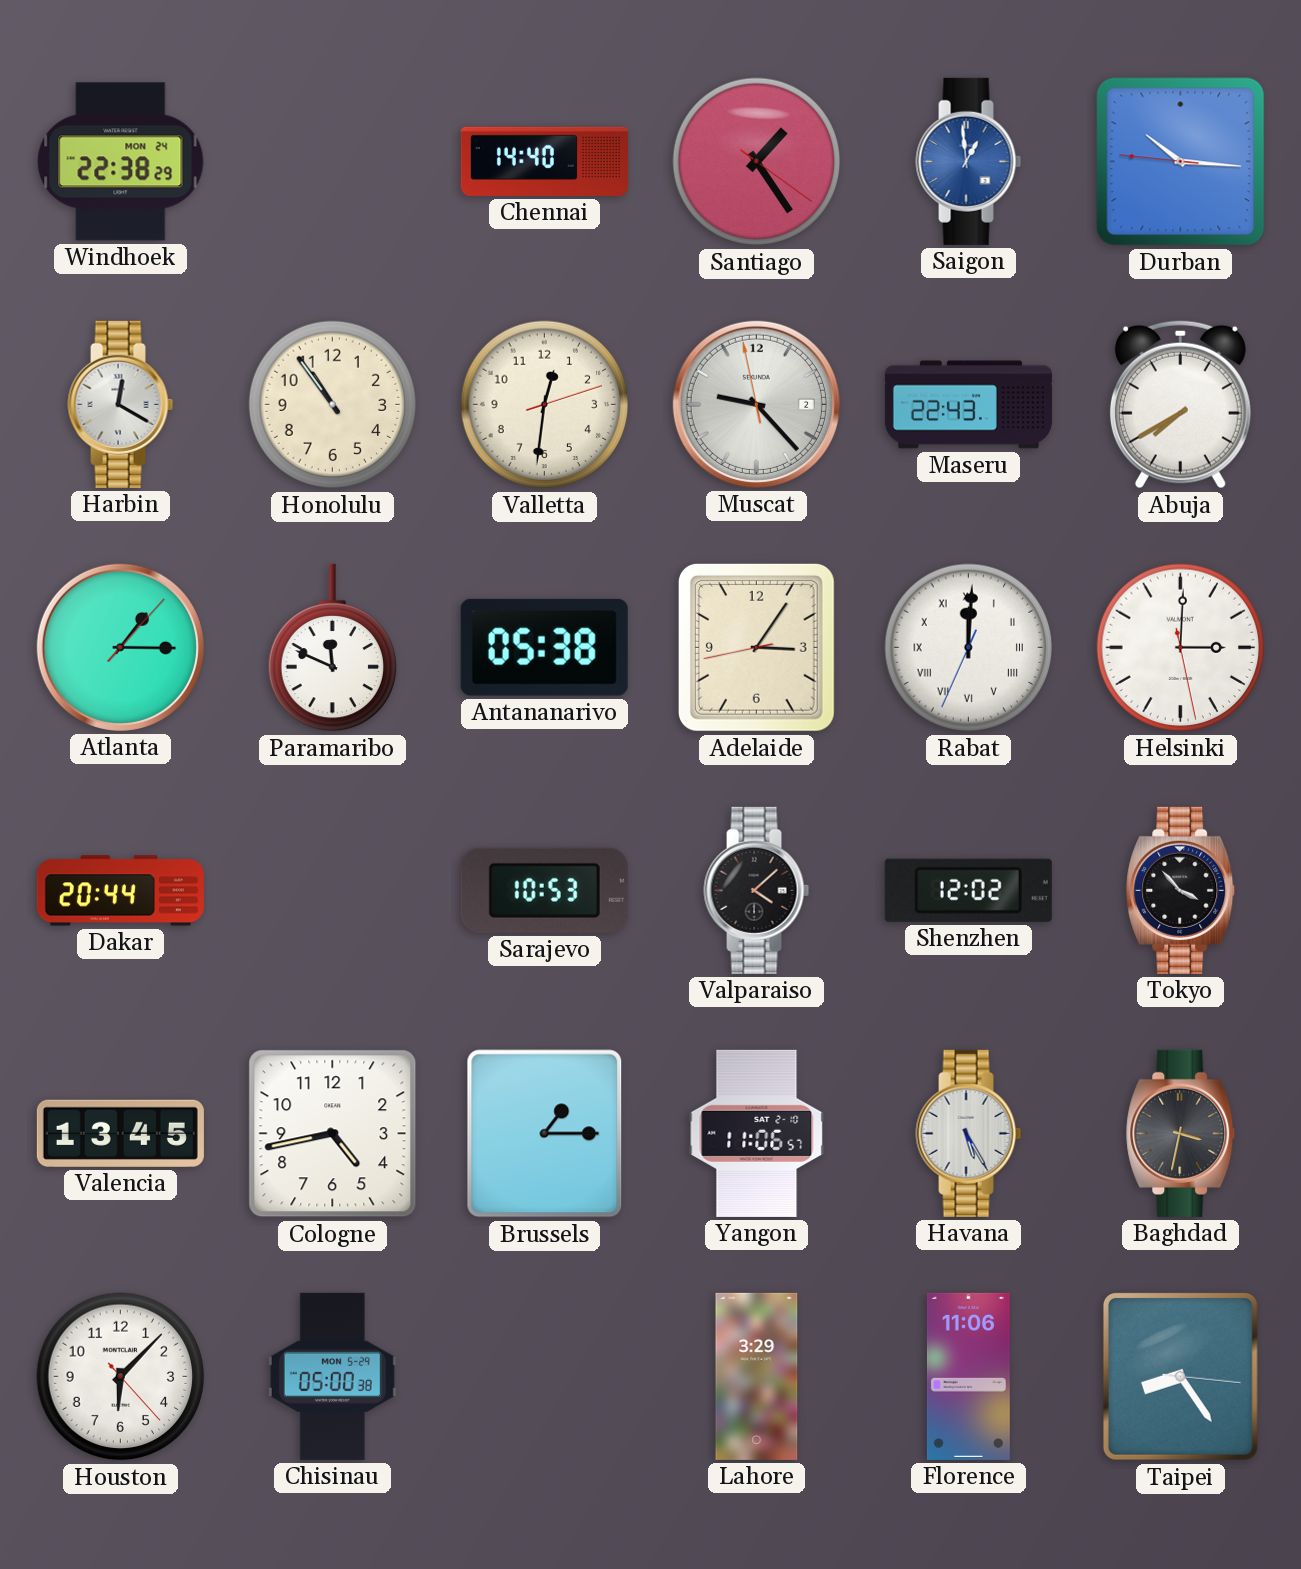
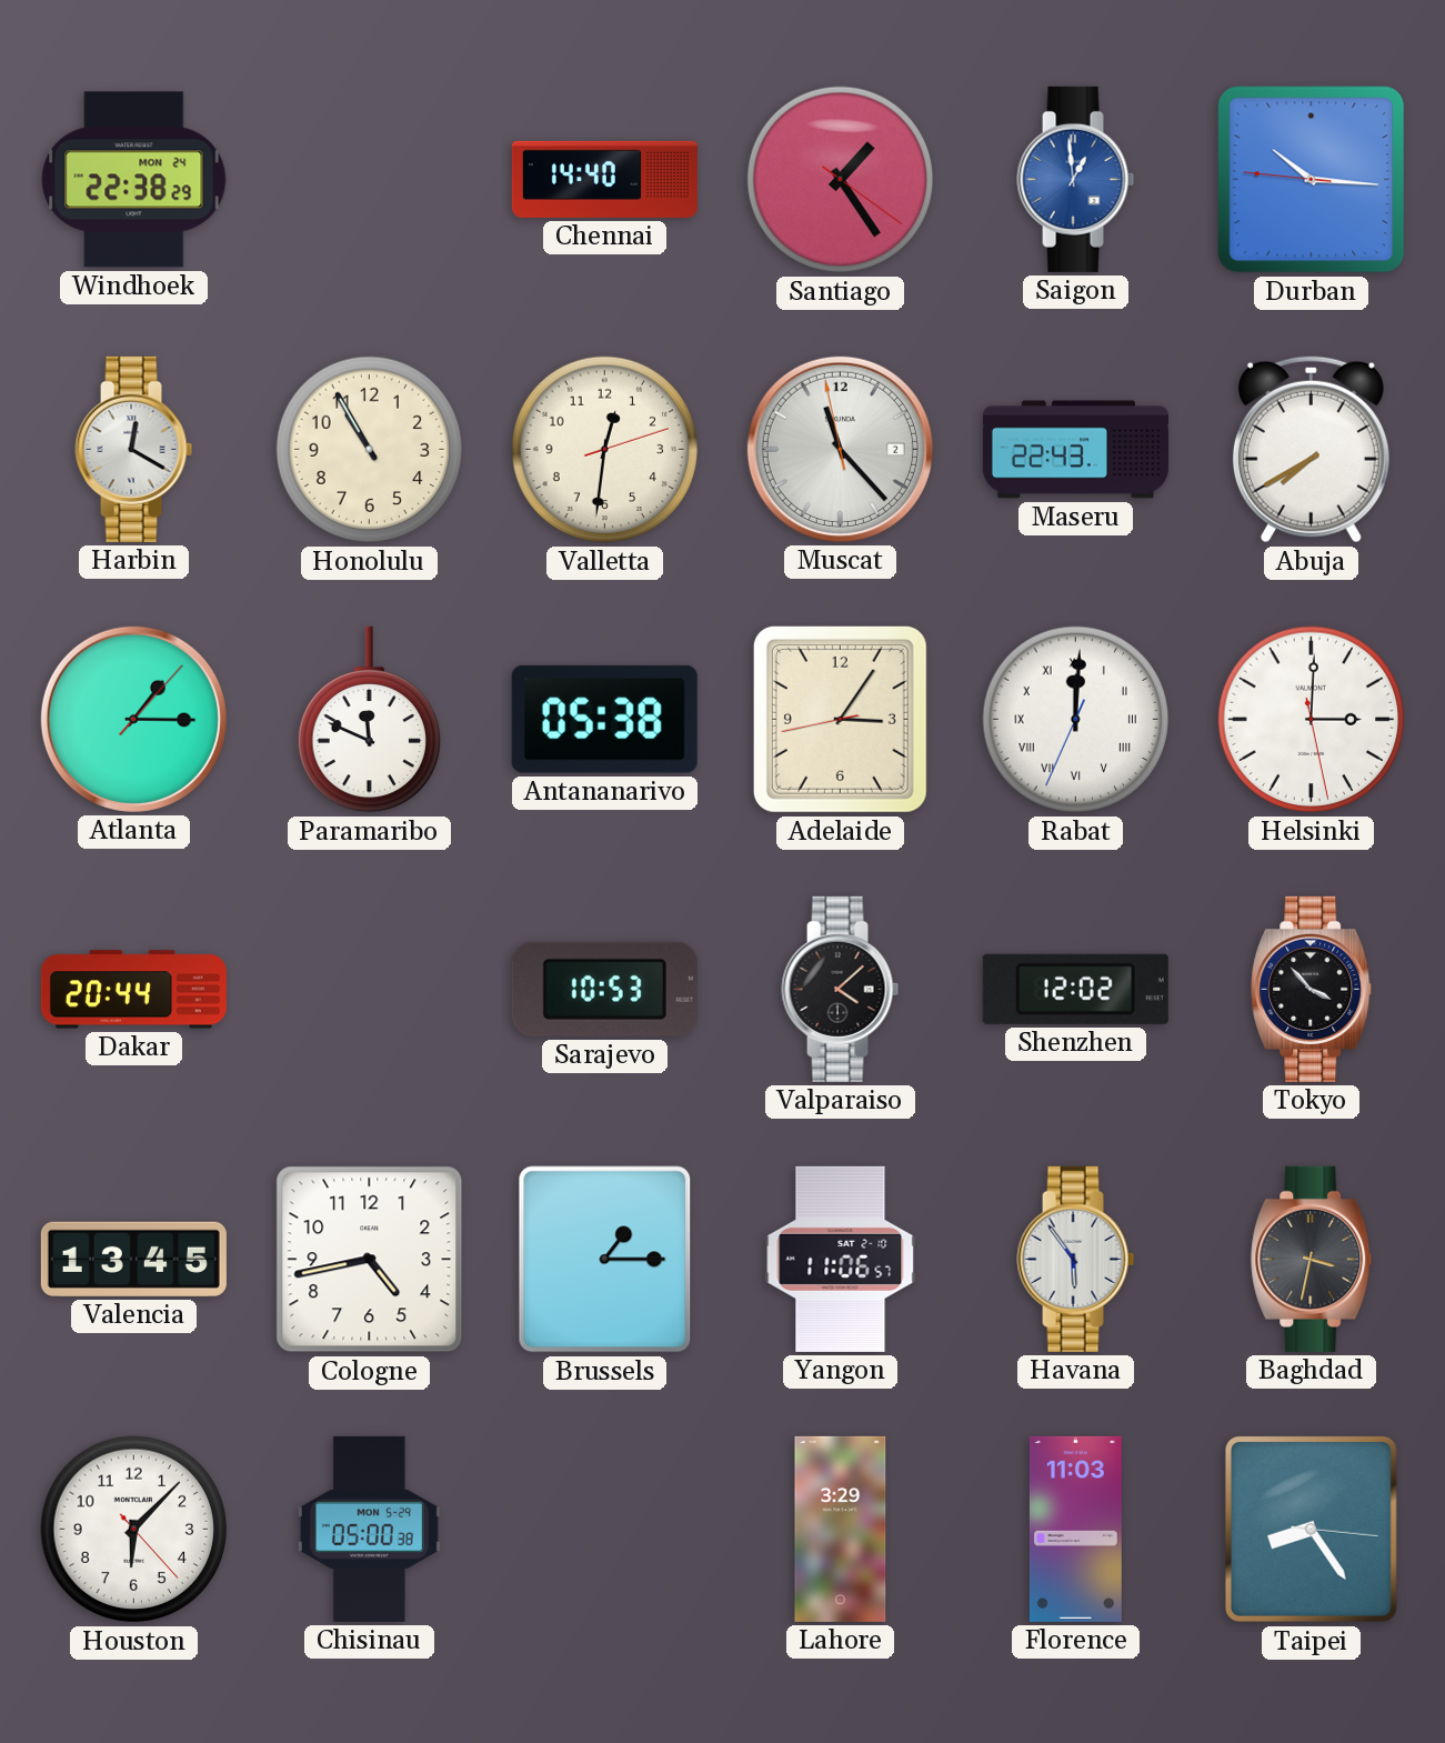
Honolulu: 10:54 -> 10:55
Muscat: 9:22 -> 11:22
Havana: 5:25 -> 5:54
Florence: 11:06 -> 11:03
